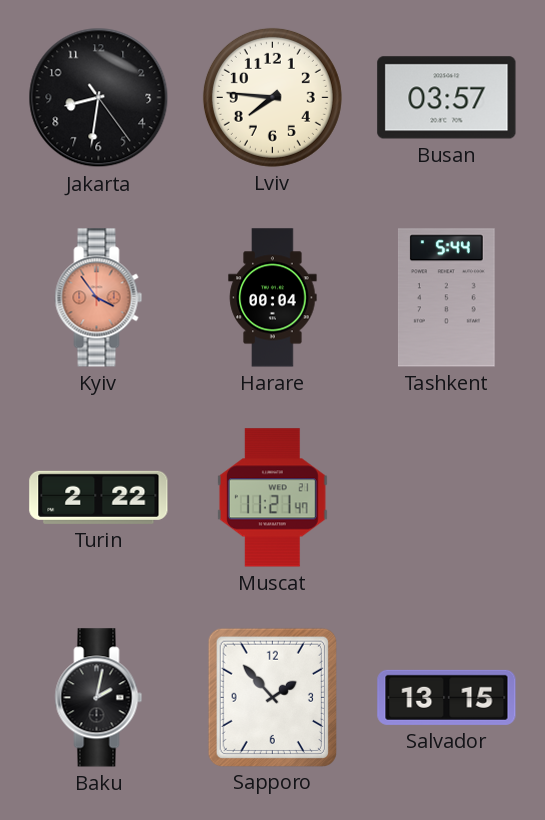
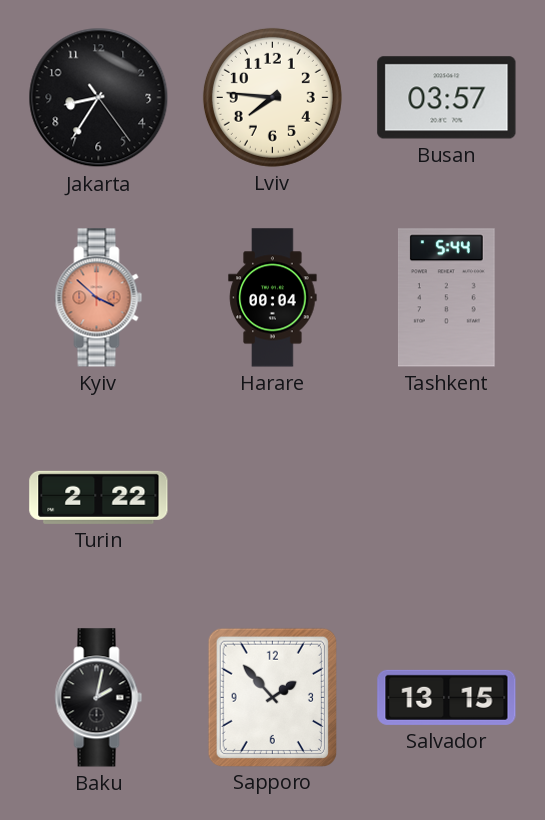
Jakarta: 8:31 -> 8:35
Kyiv: 3:54 -> 3:52
Muscat: 11:21 -> none
